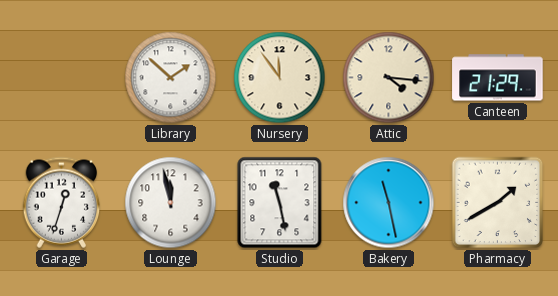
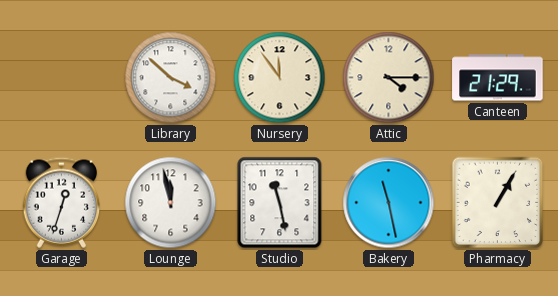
Library: 1:52 -> 3:52
Attic: 4:16 -> 4:15
Pharmacy: 1:40 -> 1:05
